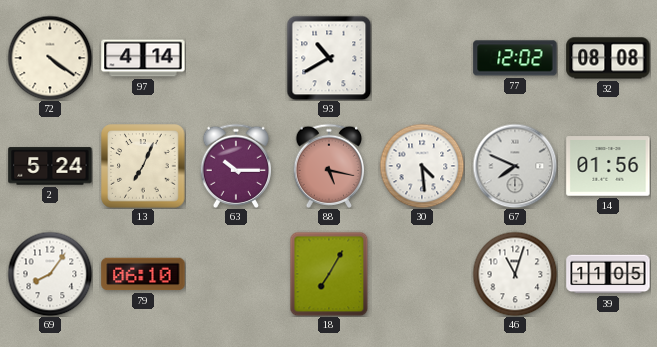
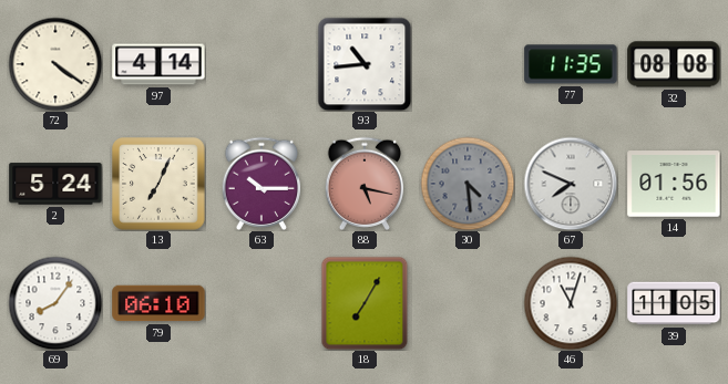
93: 10:40 -> 10:44
77: 12:02 -> 11:35
30 dial: white -> grey
